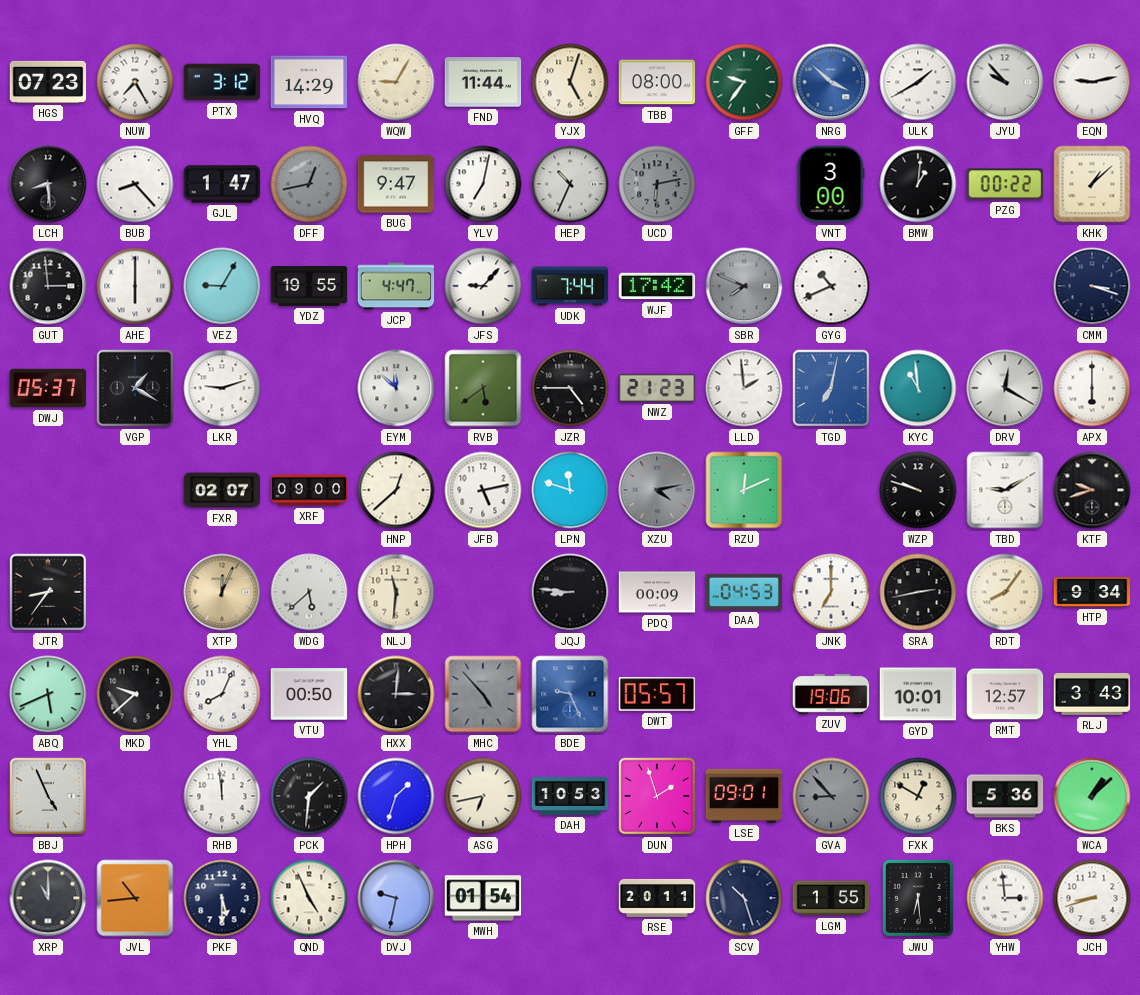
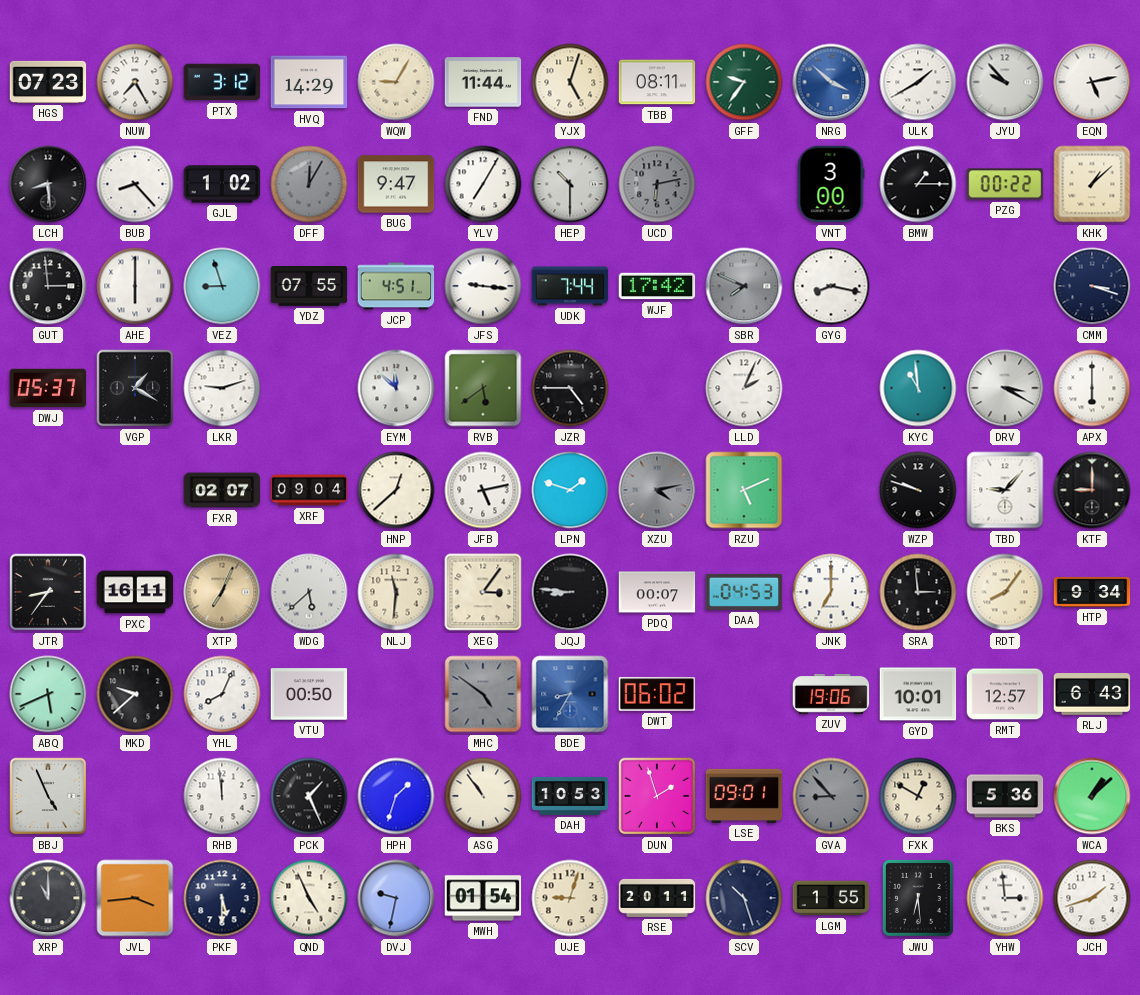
TBB: 08:00 -> 08:11
EQN: 9:13 -> 5:13
GJL: 1:47 -> 1:02
DFF: 12:43 -> 12:05
YLV: 7:02 -> 7:05
HEP: 10:34 -> 10:30
BMW: 1:01 -> 1:15
VEZ: 9:05 -> 8:57
YDZ: 19:55 -> 07:55
JCP: 4:47 -> 4:51
JFS: 9:07 -> 9:16
GYG: 10:41 -> 8:17
NWZ: 21:23 -> none
LLD: 1:59 -> 2:04
TGD: 7:02 -> none
DRV: 12:20 -> 3:20
XRF: 09:00 -> 09:04
LPN: 11:48 -> 1:48
RZU: 12:11 -> 5:11
TBD: 9:10 -> 9:07
KTF: 9:42 -> 9:00
PXC: none -> 16:11
XTP: 12:04 -> 7:04
XEG: none -> 3:06
PDQ: 00:09 -> 00:07
SRA: 2:43 -> 2:59
HXX: 3:01 -> none
MHC: 4:53 -> 4:51
BDE: 9:26 -> 8:35
DWT: 05:57 -> 06:02
RLJ: 3:43 -> 6:43
PCK: 1:31 -> 1:26
ASG: 6:43 -> 10:54
JVL: 10:44 -> 3:44
UJE: none -> 9:03
JCH: 8:42 -> 1:42
